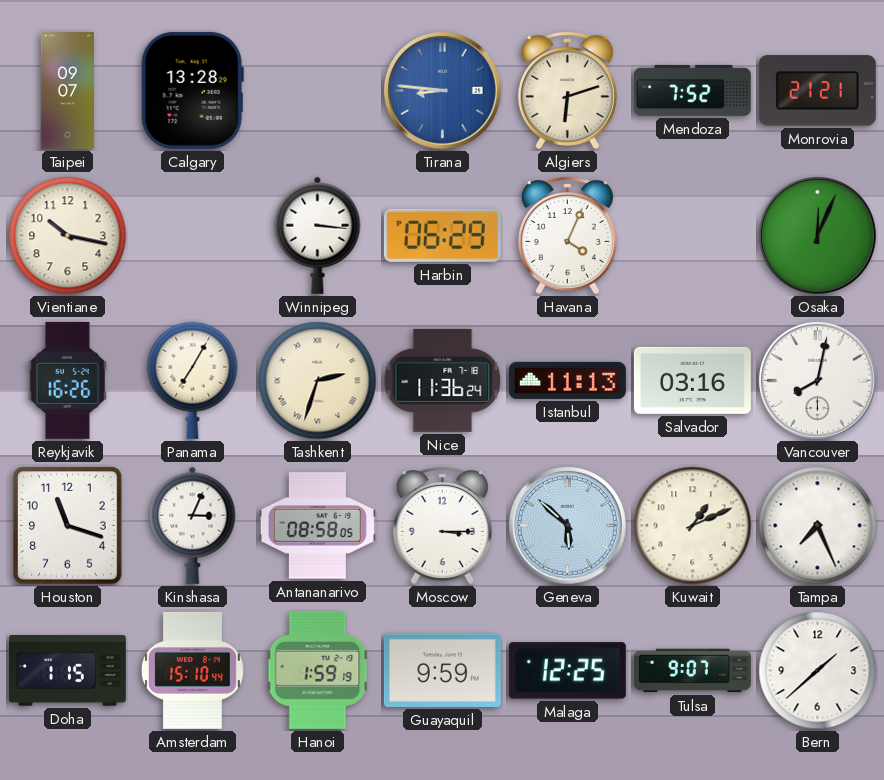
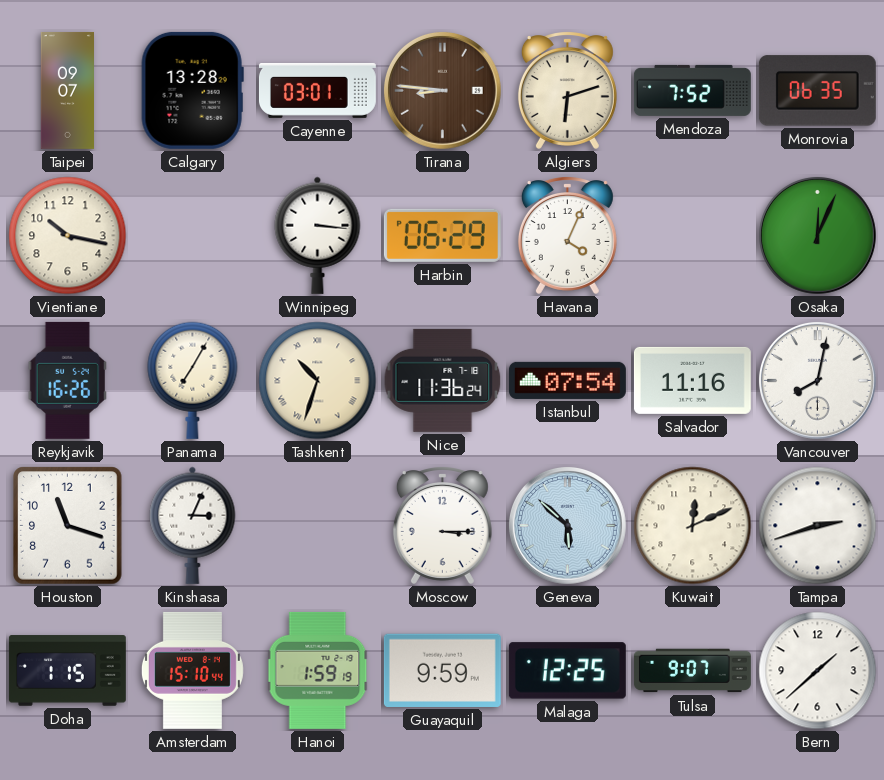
Cayenne: none -> 03:01
Tirana dial: blue -> brown
Monrovia: 21:21 -> 06:35
Tashkent: 2:33 -> 10:33
Istanbul: 11:13 -> 07:54
Salvador: 03:16 -> 11:16
Antananarivo: 08:58 -> none
Kuwait: 1:11 -> 12:11
Tampa: 7:26 -> 2:42
